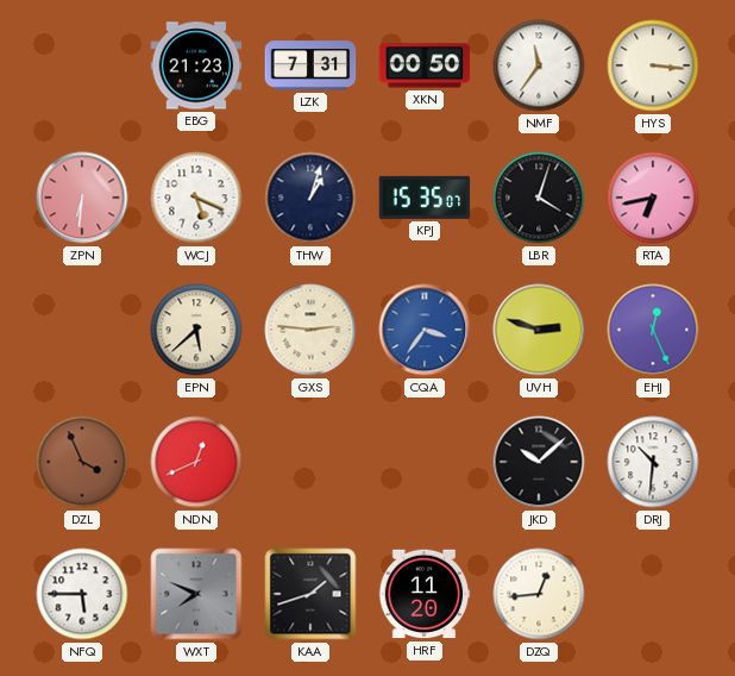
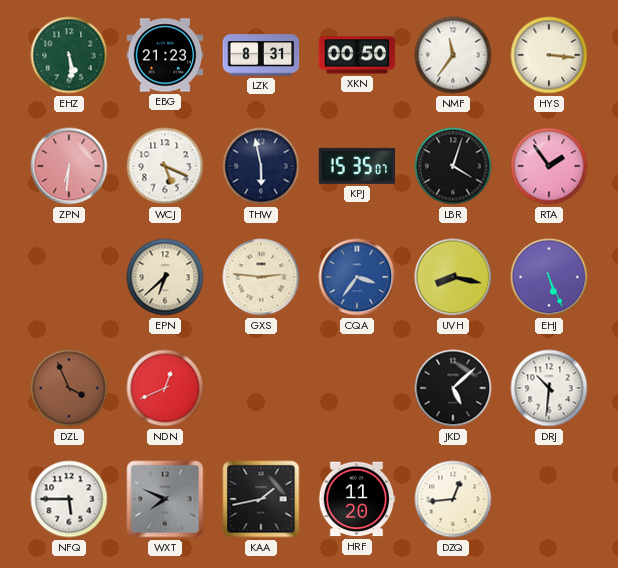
EHZ: none -> 5:29
LZK: 7:31 -> 8:31
THW: 1:03 -> 5:58
RTA: 6:43 -> 1:54
EPN: 5:38 -> 6:38
UVH: 2:48 -> 8:17
EHJ: 12:26 -> 5:26
JKD: 10:08 -> 5:08
KAA: 1:42 -> 1:43
